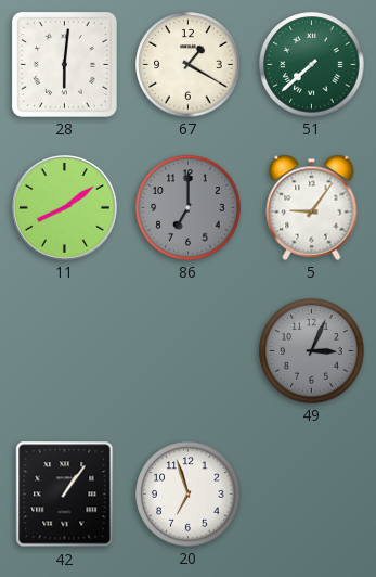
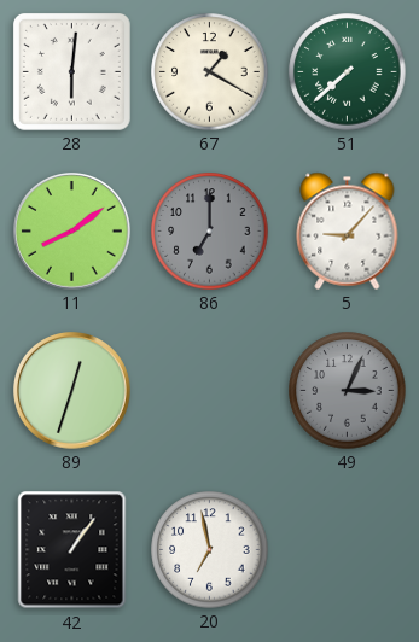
5: 9:06 -> 9:07
89: none -> 12:33
20: 6:57 -> 6:58
